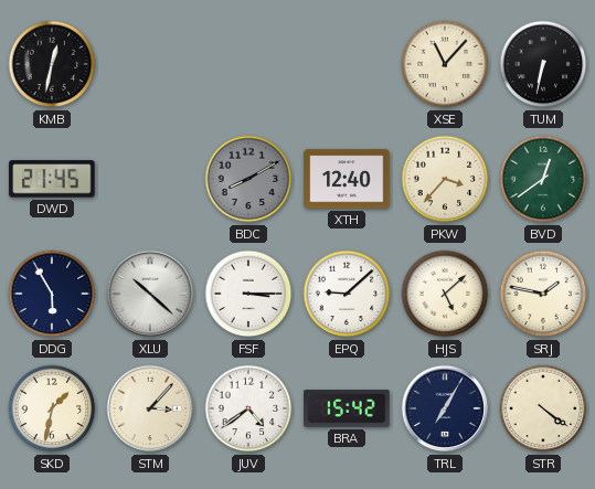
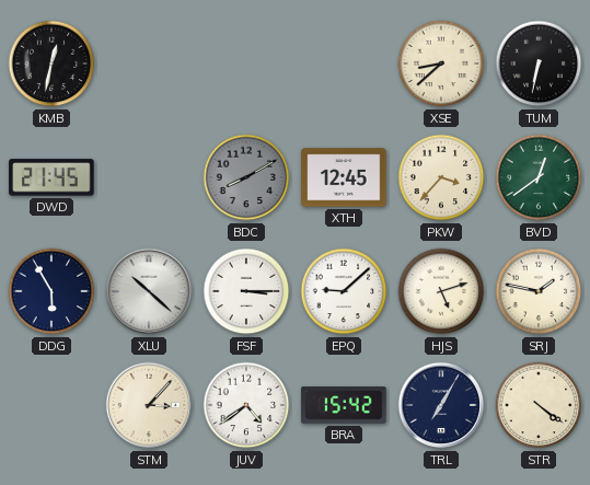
XSE: 11:07 -> 8:38
XTH: 12:40 -> 12:45
HJS: 5:08 -> 5:12
SKD: 1:32 -> none
